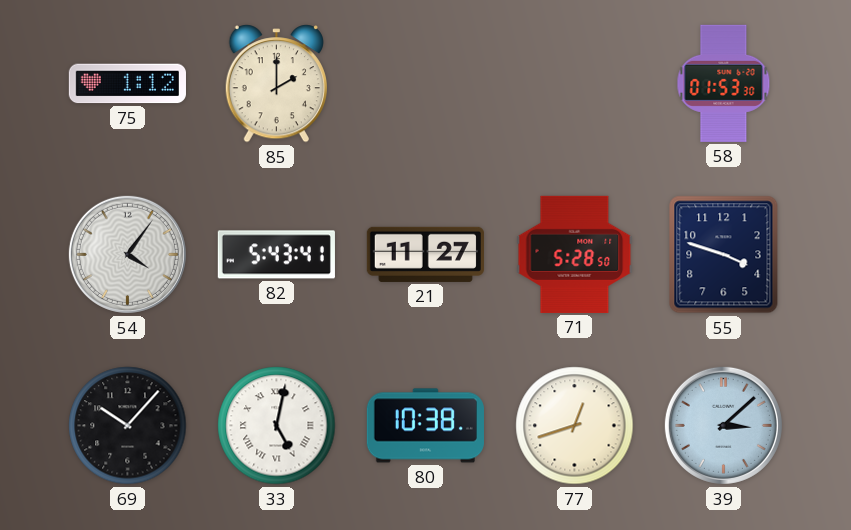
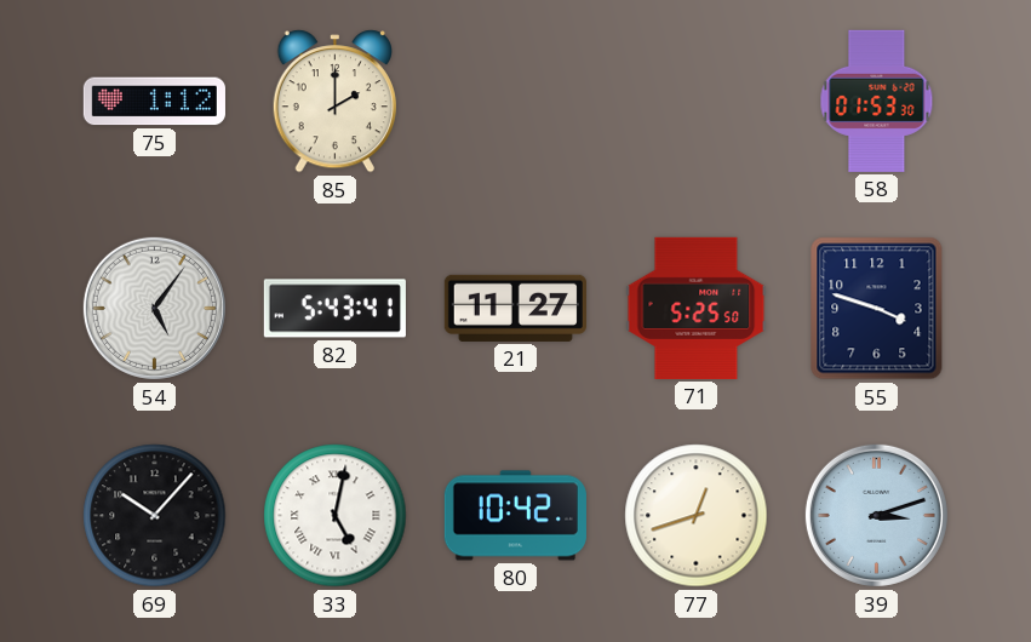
54: 4:06 -> 5:06
71: 5:28 -> 5:25
80: 10:38 -> 10:42
39: 3:08 -> 3:12
